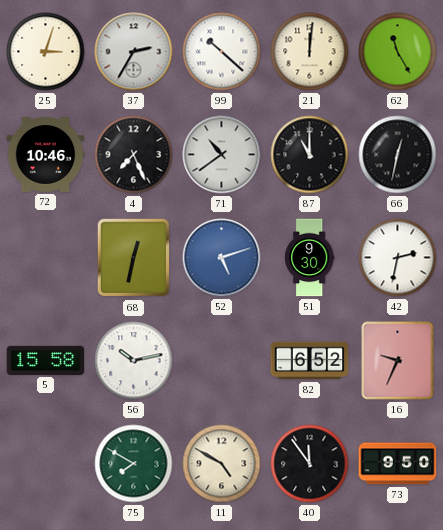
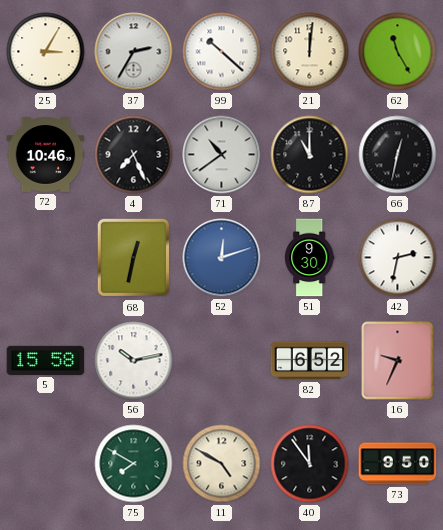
25: 3:03 -> 3:05
52: 5:12 -> 12:12
